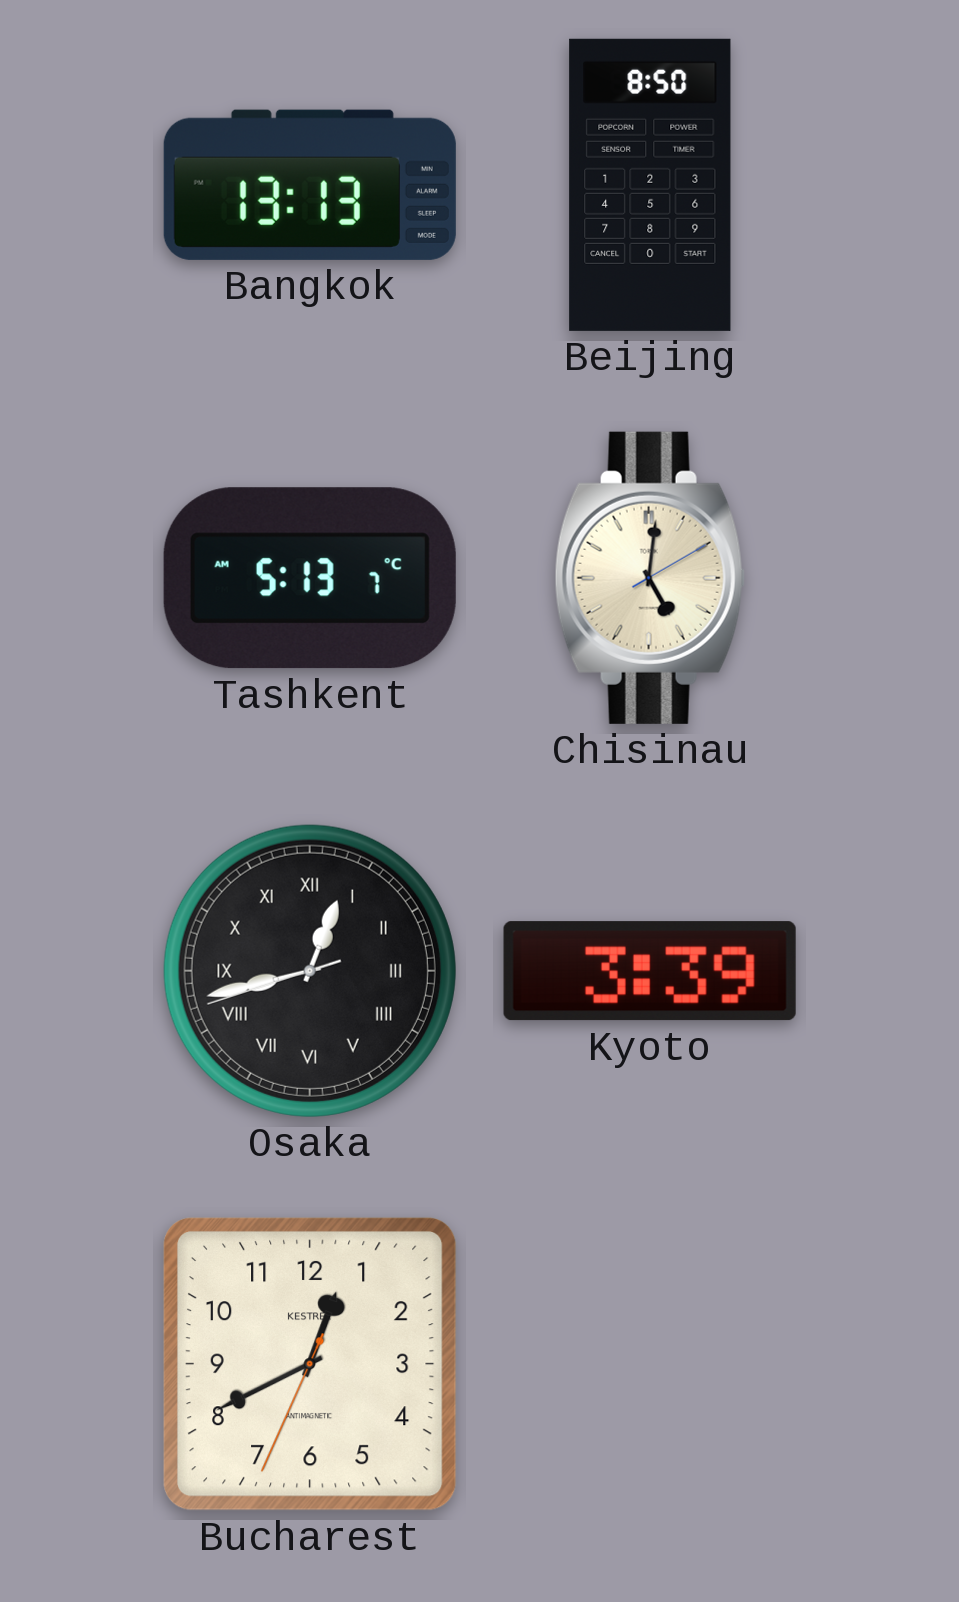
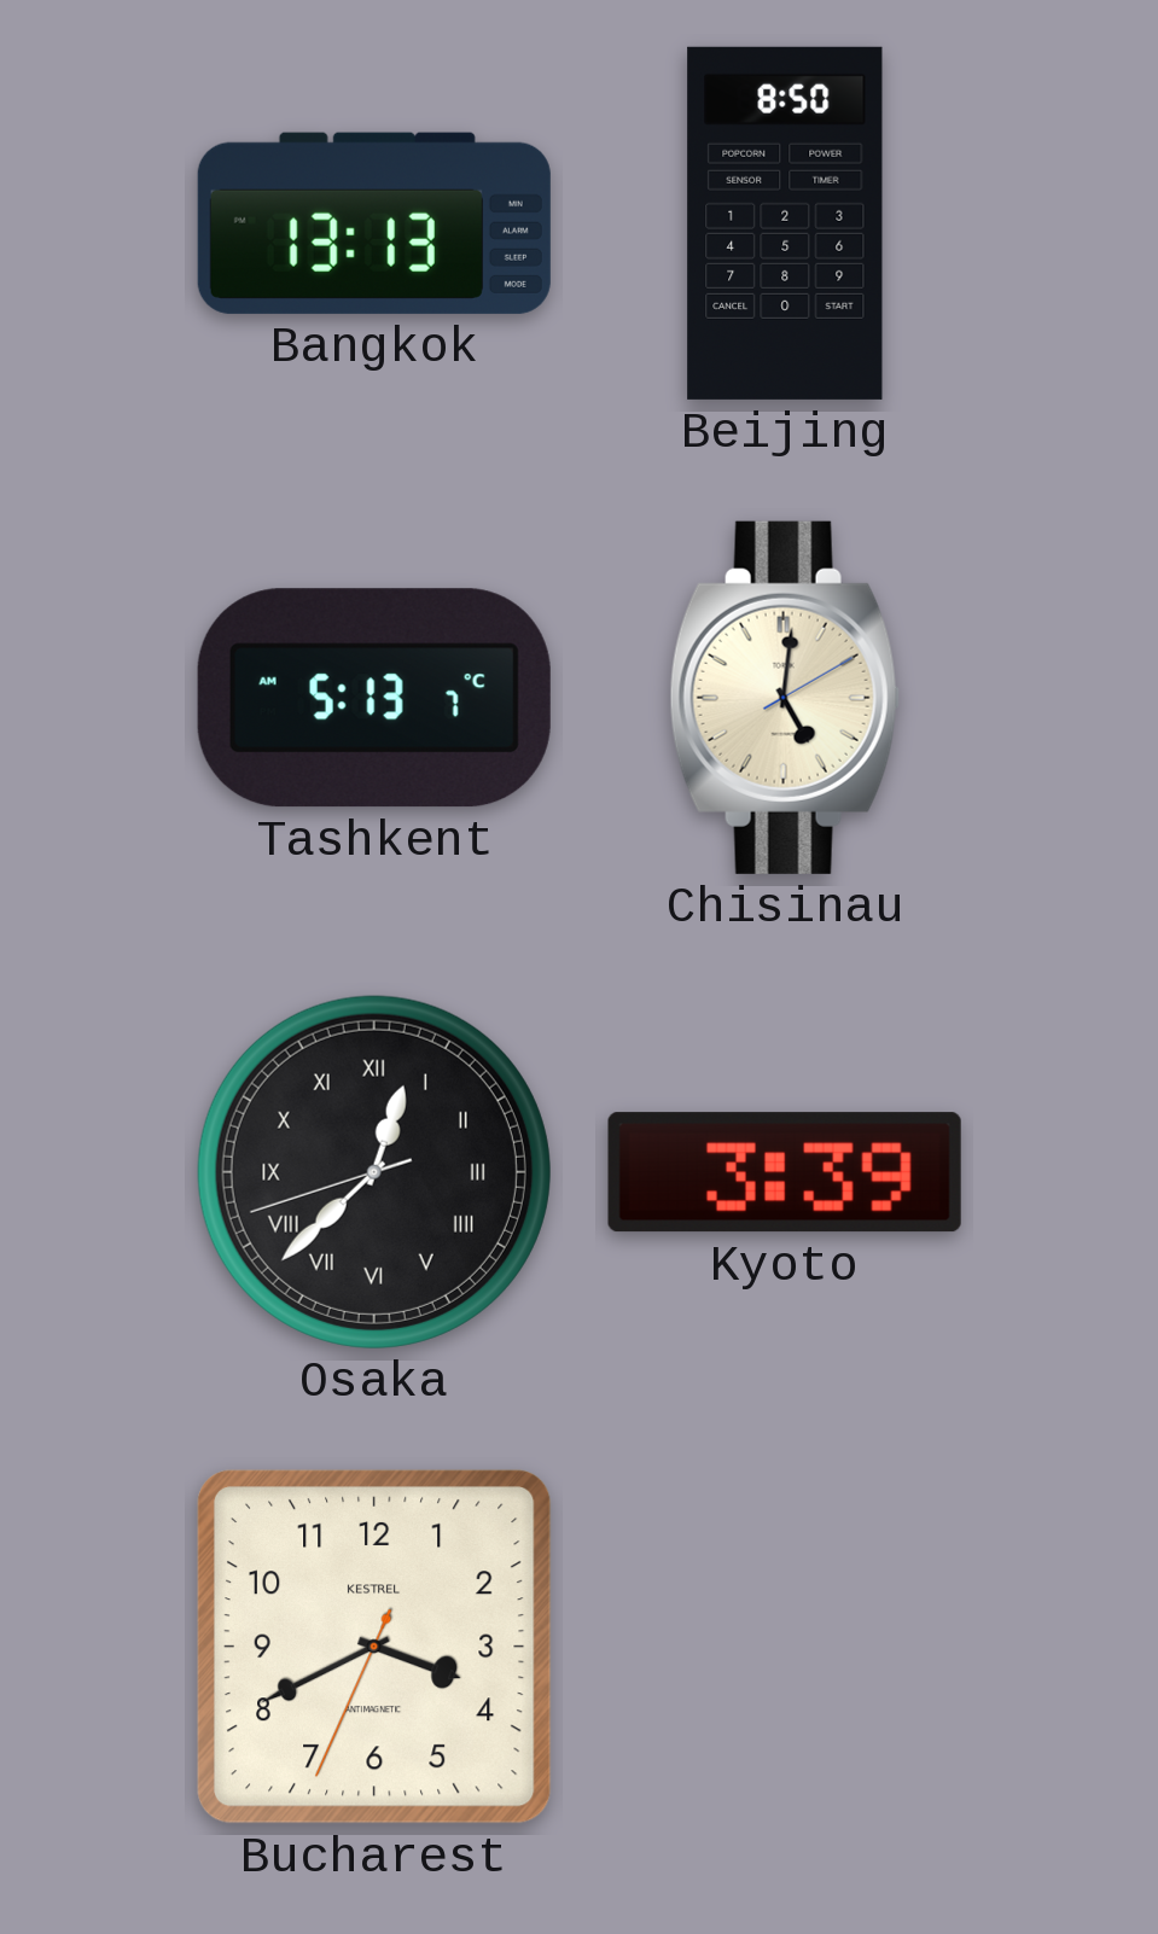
Osaka: 12:42 -> 12:37
Bucharest: 12:40 -> 3:40
